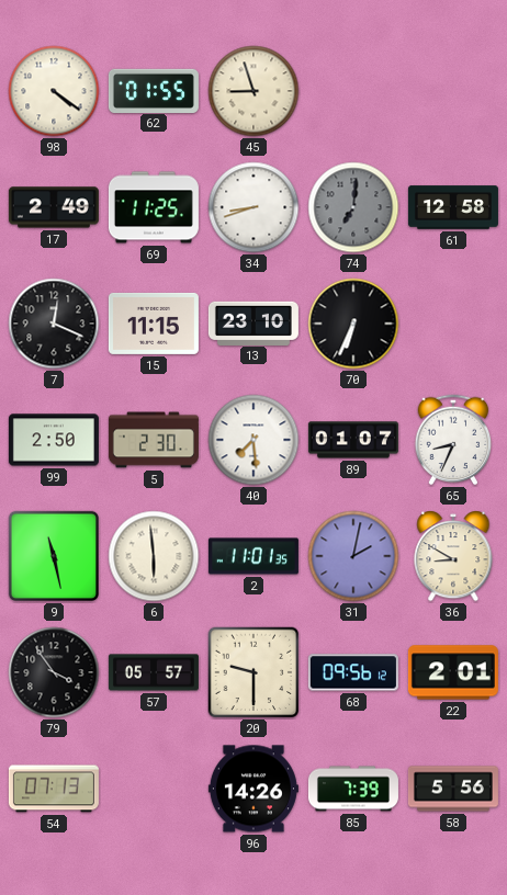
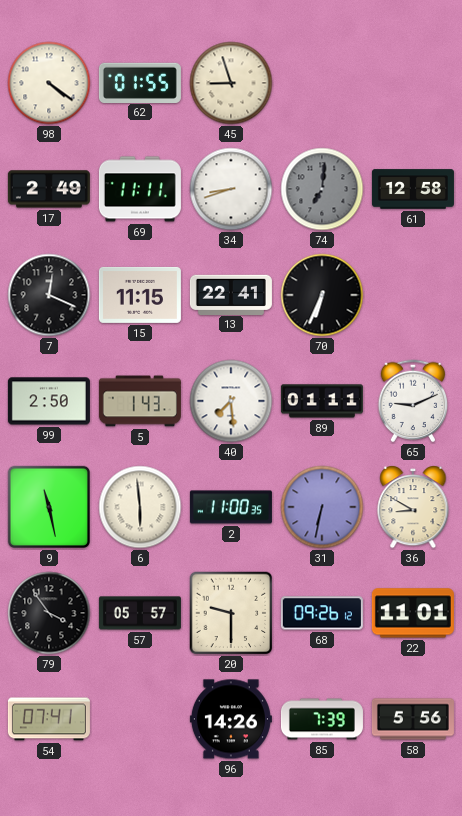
69: 11:25 -> 11:11
13: 23:10 -> 22:41
5: 2:30 -> 1:43
89: 01:07 -> 01:11
65: 8:34 -> 9:11
2: 11:01 -> 11:00
31: 2:02 -> 6:32
68: 09:56 -> 09:26
22: 2:01 -> 11:01
54: 07:13 -> 07:41
